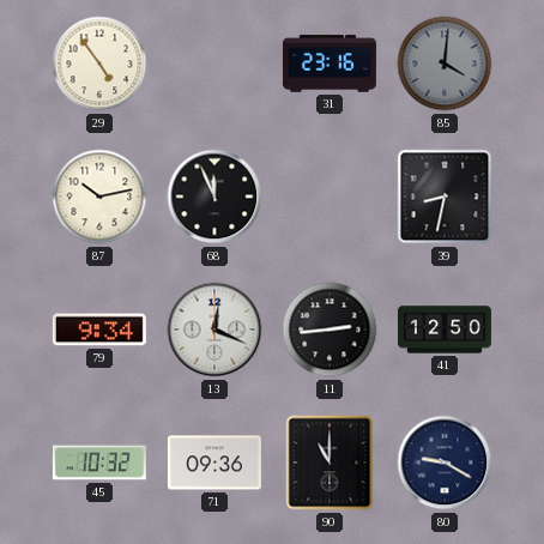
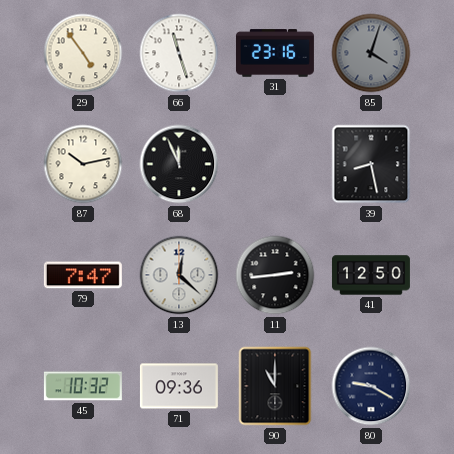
66: none -> 11:27
85: 4:01 -> 4:03
39: 8:32 -> 8:28
79: 9:34 -> 7:47
13: 12:19 -> 12:22
